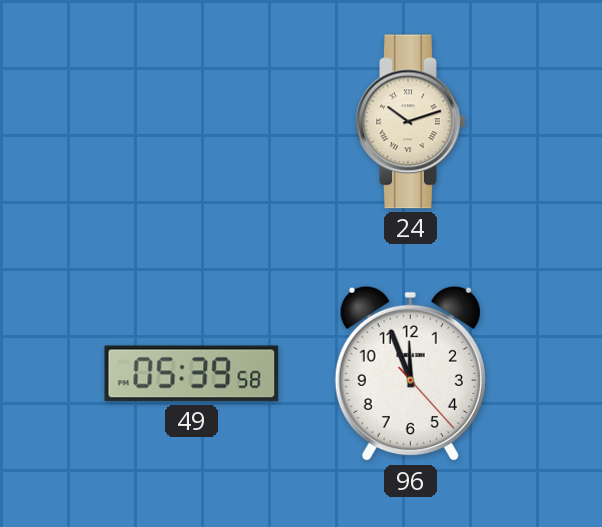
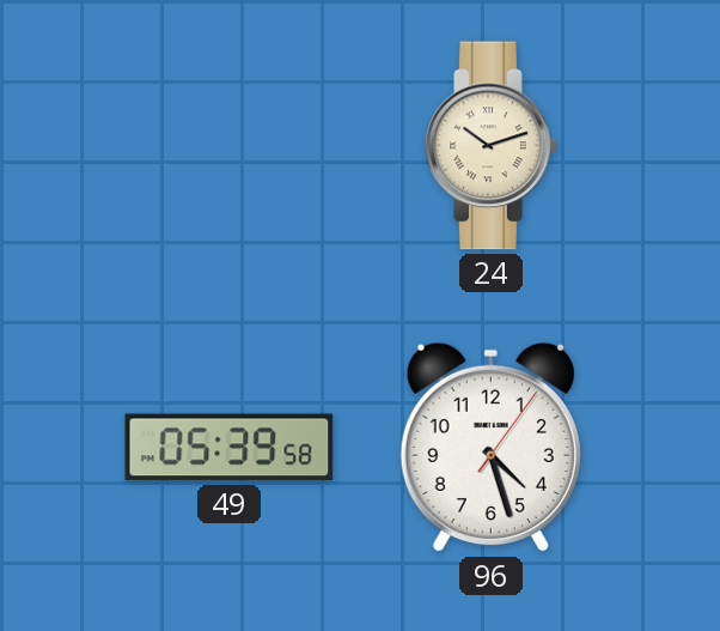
96: 11:56 -> 4:27
